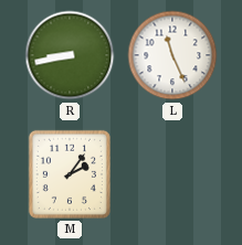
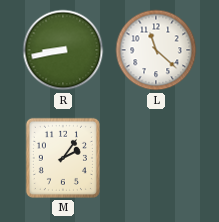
L: 11:26 -> 11:22
